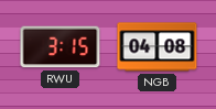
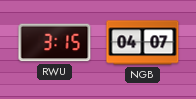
NGB: 04:08 -> 04:07
